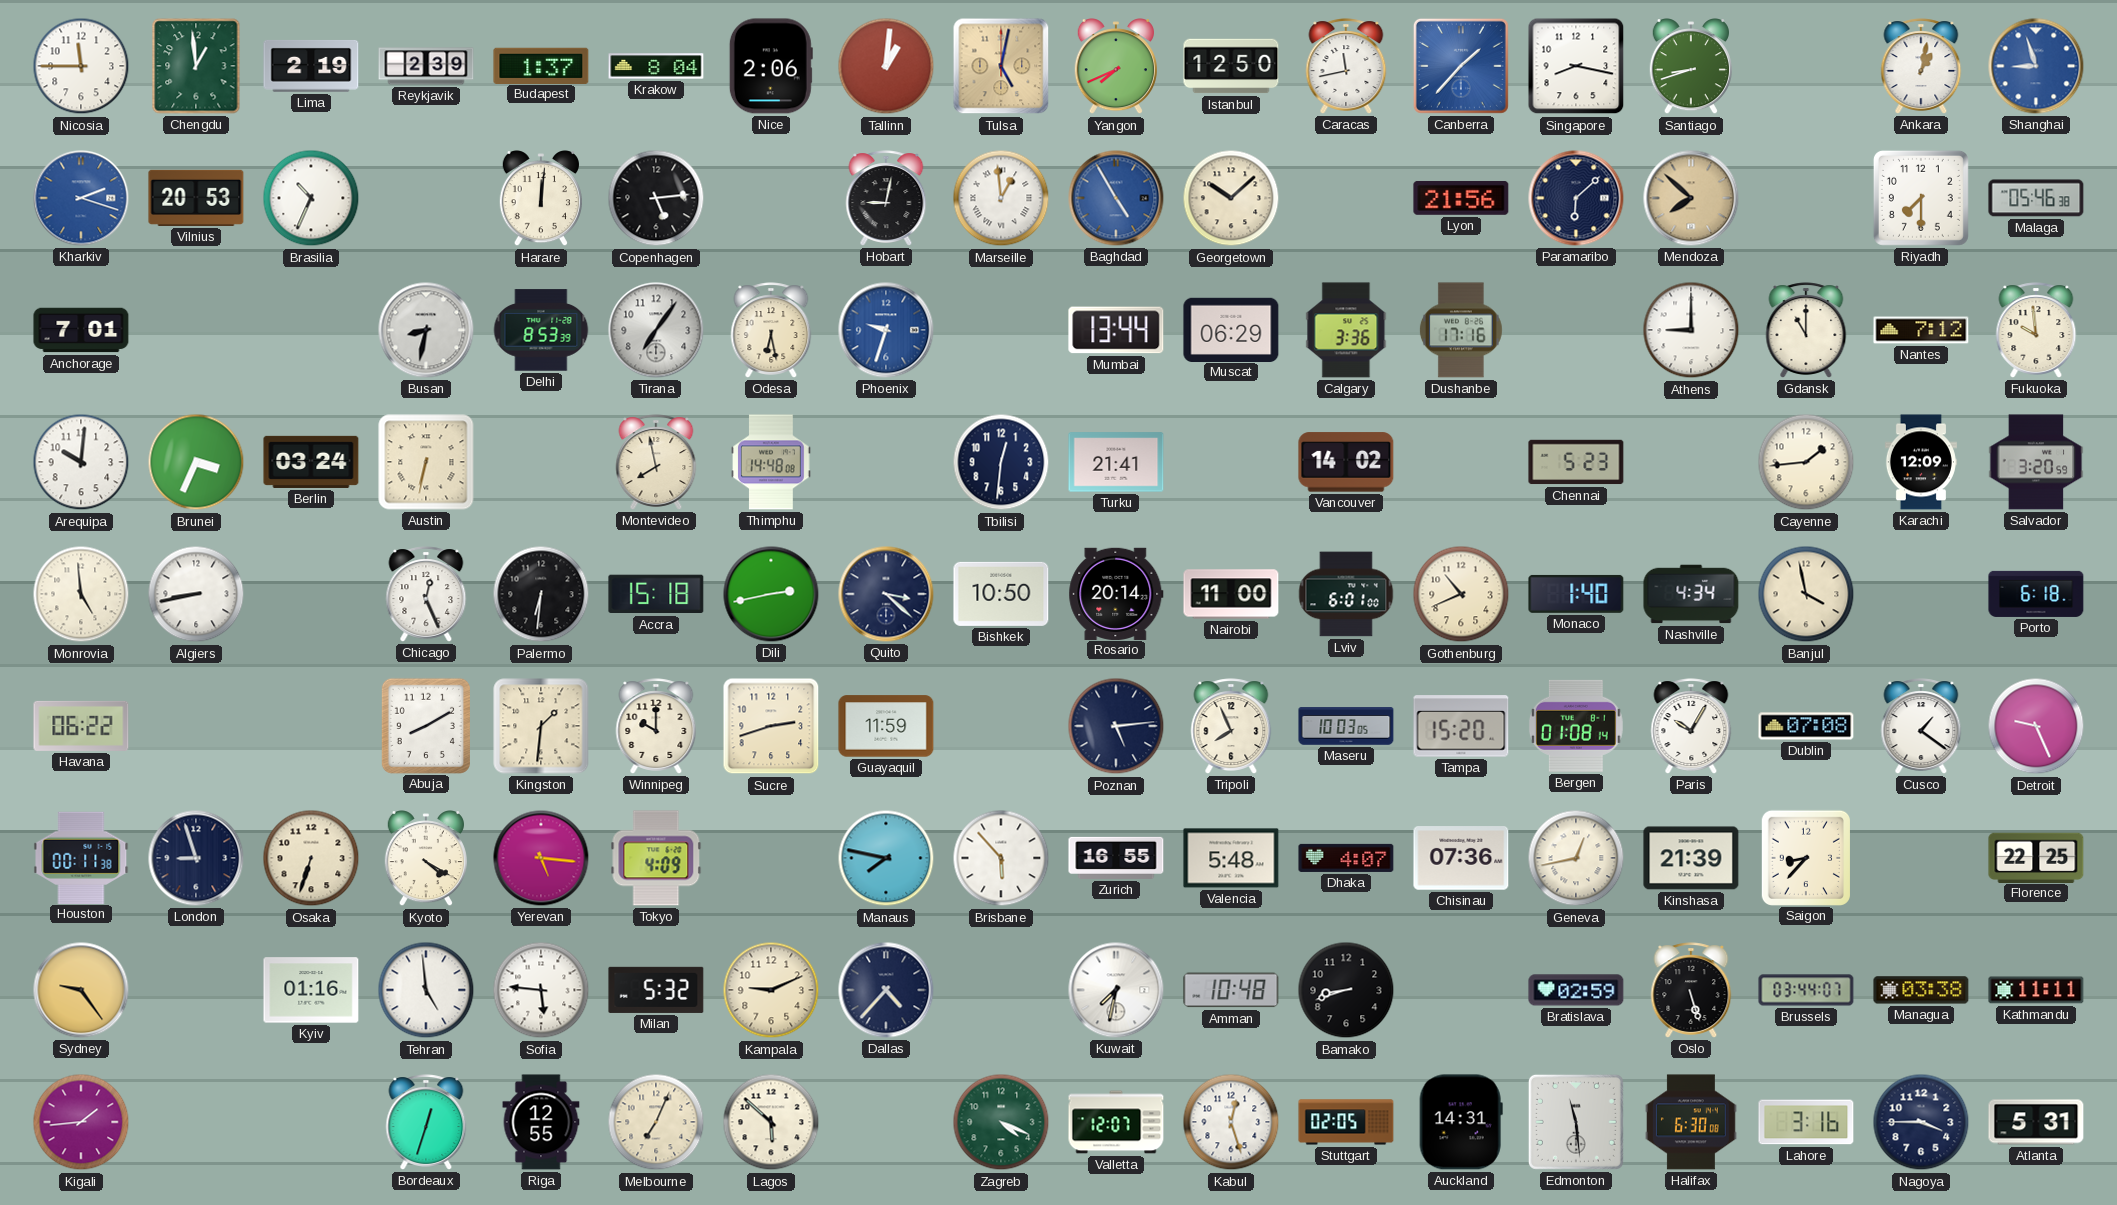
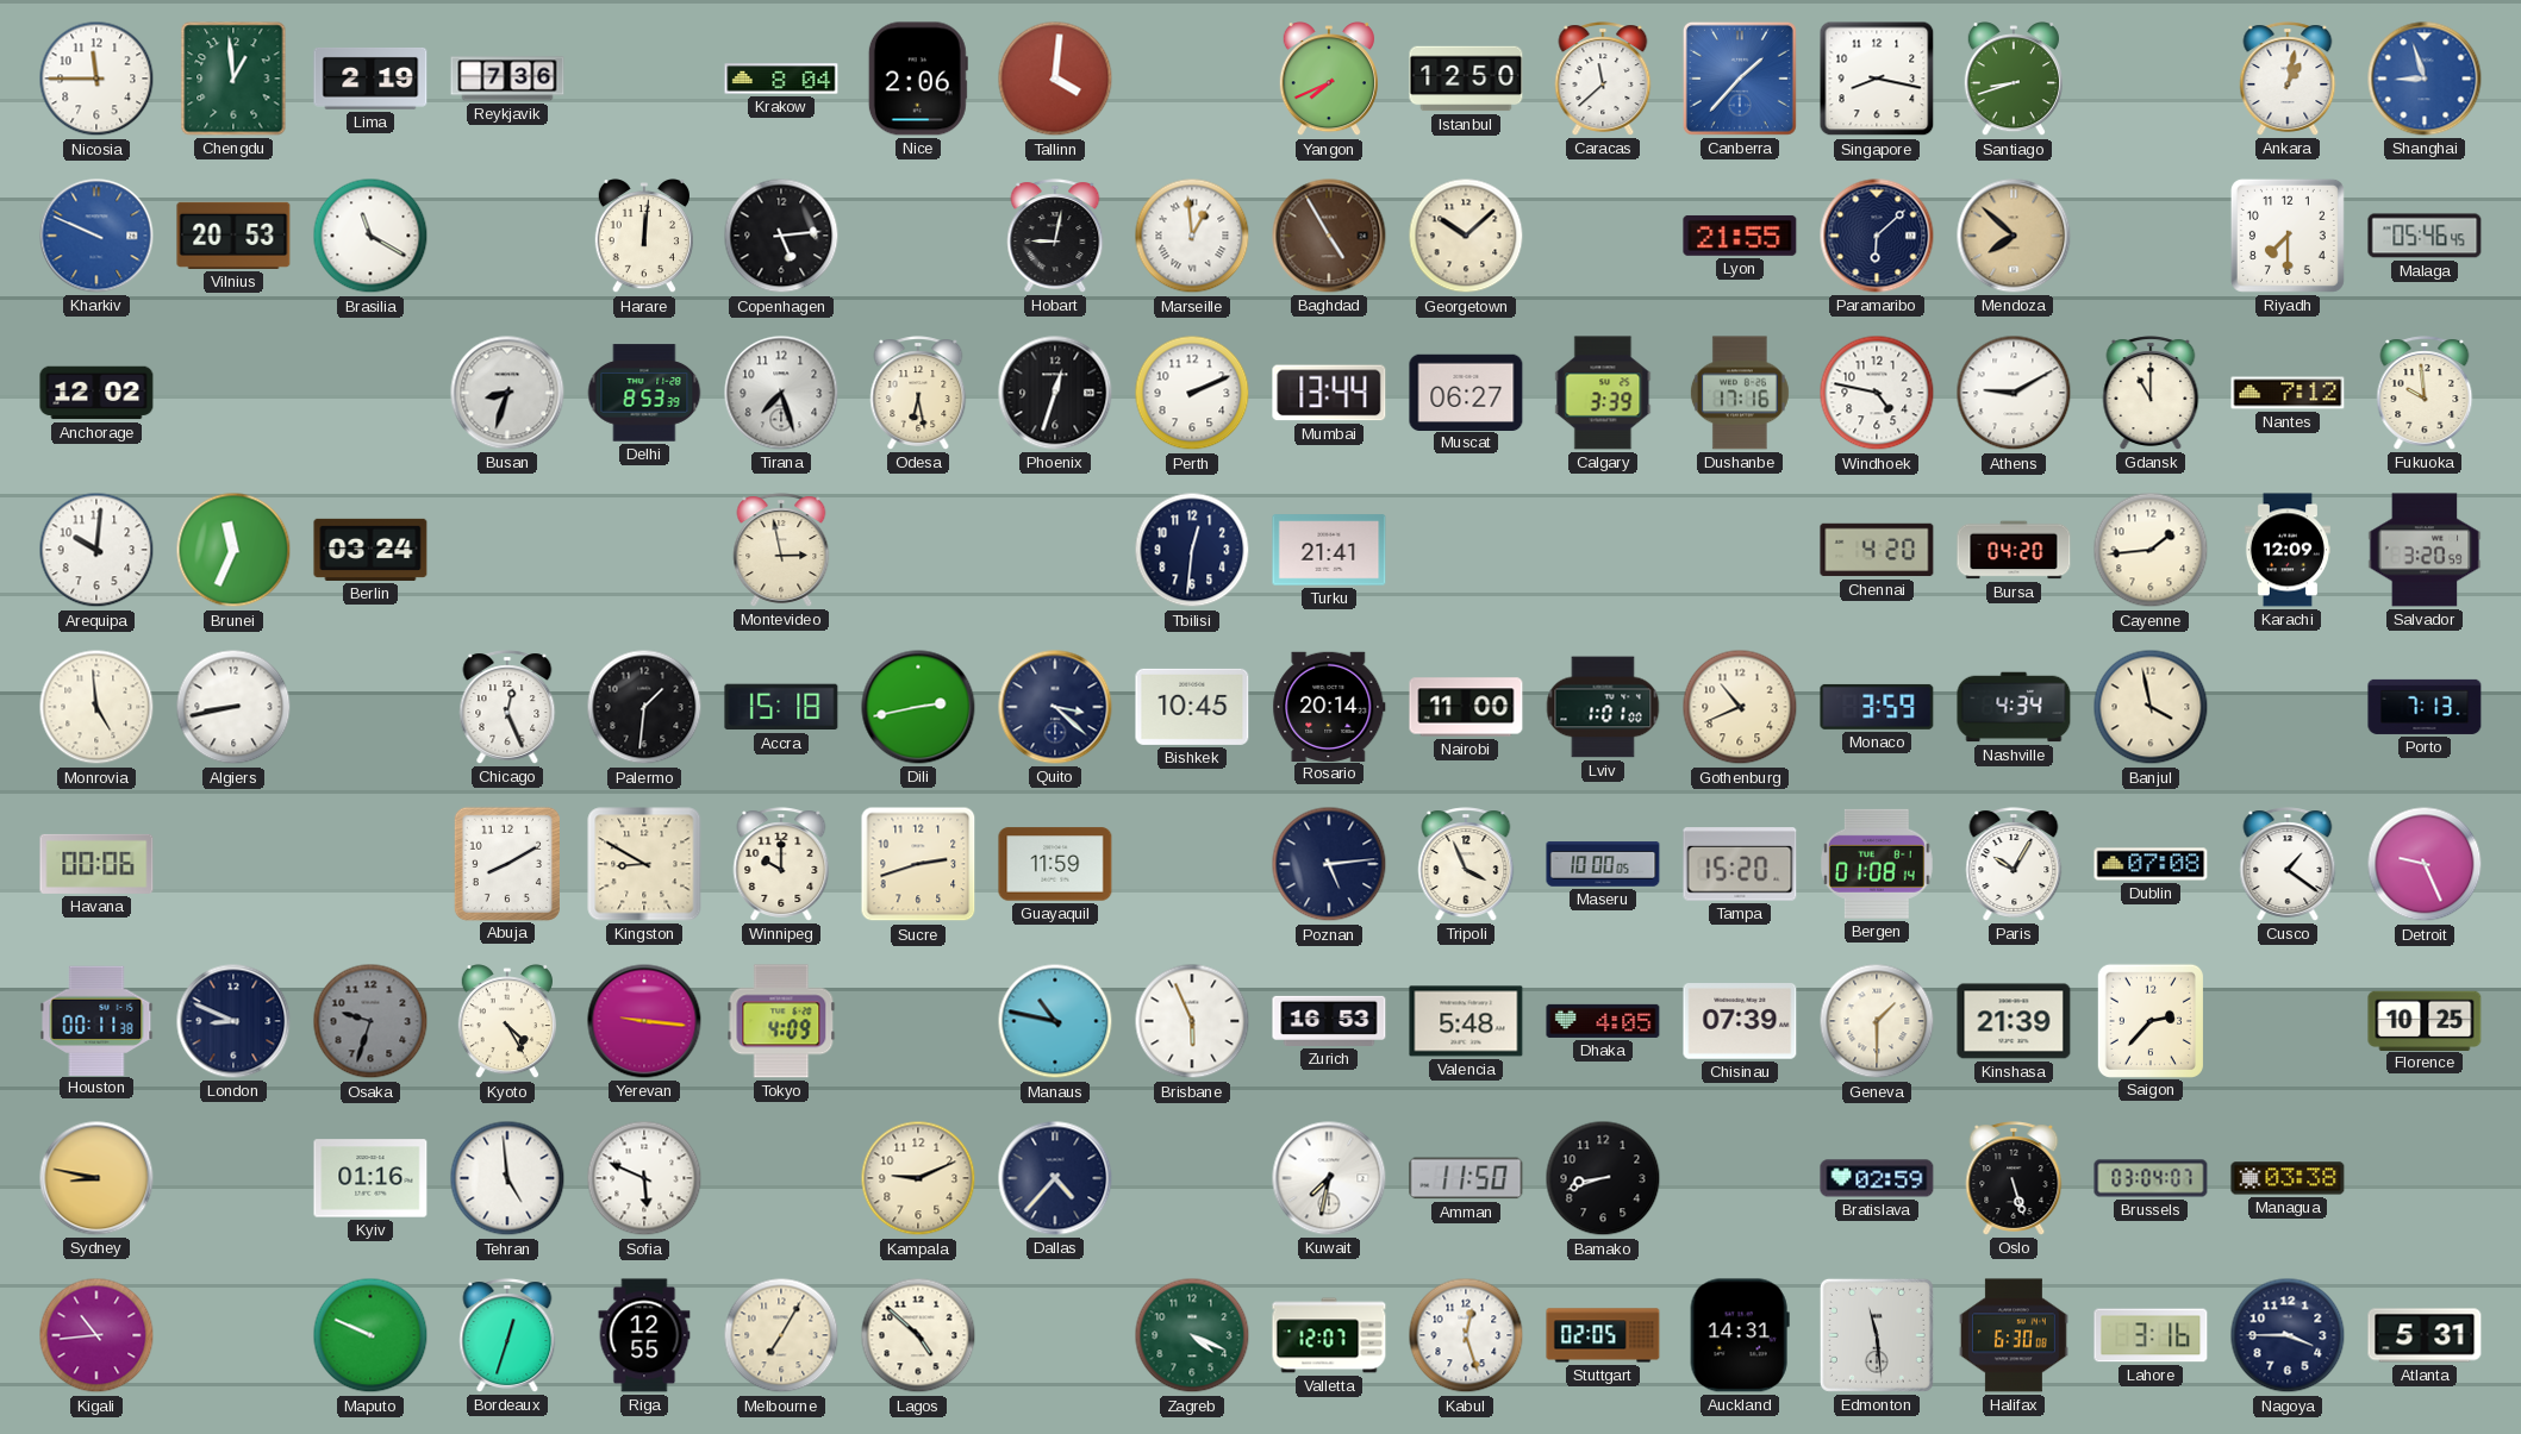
Reykjavik: 2:39 -> 7:36
Budapest: 1:37 -> none
Tallinn: 1:01 -> 4:01
Tulsa: 5:02 -> none
Caracas: 11:43 -> 11:38
Kharkiv: 2:18 -> 9:49
Brasilia: 10:34 -> 11:20
Baghdad dial: blue -> brown
Lyon: 21:56 -> 21:55
Malaga: 05:46:38 -> 05:46:45
Anchorage: 7:01 -> 12:02
Busan: 8:32 -> 8:33
Tirana: 7:06 -> 7:27
Phoenix: 9:33 -> 12:33
Phoenix dial: blue -> black
Perth: none -> 2:11
Muscat: 06:29 -> 06:27
Calgary: 3:36 -> 3:39
Windhoek: none -> 4:47
Athens: 9:00 -> 9:10
Brunei: 3:34 -> 11:34
Austin: 6:32 -> none
Montevideo: 7:58 -> 2:58
Thimphu: 14:48 -> none
Vancouver: 14:02 -> none
Chennai: 5:23 -> 4:20
Bursa: none -> 04:20
Palermo: 6:31 -> 1:31
Bishkek: 10:50 -> 10:45
Lviv: 6:01 -> 1:01
Monaco: 1:40 -> 3:59
Porto: 6:18 -> 7:13
Havana: 06:22 -> 00:06
Kingston: 1:31 -> 8:50
Tripoli: 7:56 -> 3:56
Maseru: 10:03 -> 10:00
London: 8:57 -> 8:49
Osaka: 6:33 -> 9:33
Osaka dial: cream -> grey
Kyoto: 4:20 -> 4:25
Yerevan: 5:16 -> 9:16
Manaus: 7:47 -> 10:47
Brisbane: 5:53 -> 5:56
Zurich: 16:55 -> 16:53
Dhaka: 4:07 -> 4:05
Chisinau: 07:36 -> 07:39
Geneva: 12:43 -> 1:30
Saigon: 8:37 -> 2:37
Florence: 22:25 -> 10:25
Sydney: 9:24 -> 8:47
Sofia: 5:46 -> 5:49
Milan: 5:32 -> none
Amman: 10:48 -> 11:50
Brussels: 03:44 -> 03:04
Kathmandu: 11:11 -> none
Kigali: 1:44 -> 10:44
Maputo: none -> 9:49
Melbourne: 7:04 -> 7:05
Lagos: 5:52 -> 4:52
